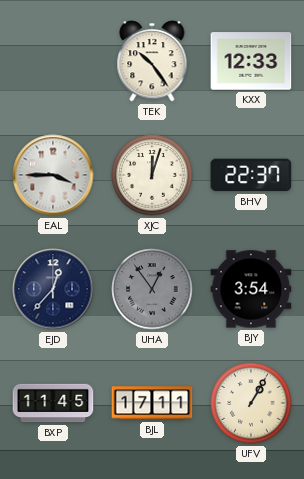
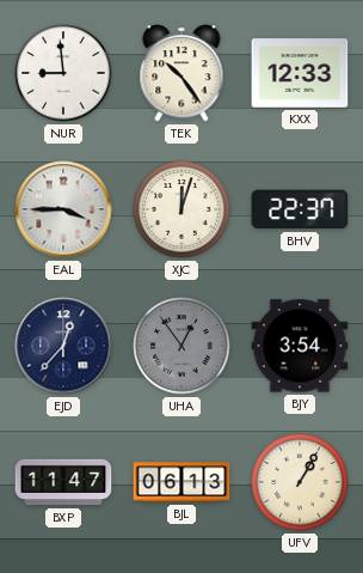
NUR: none -> 8:59
BXP: 11:45 -> 11:47
BJL: 17:11 -> 06:13
